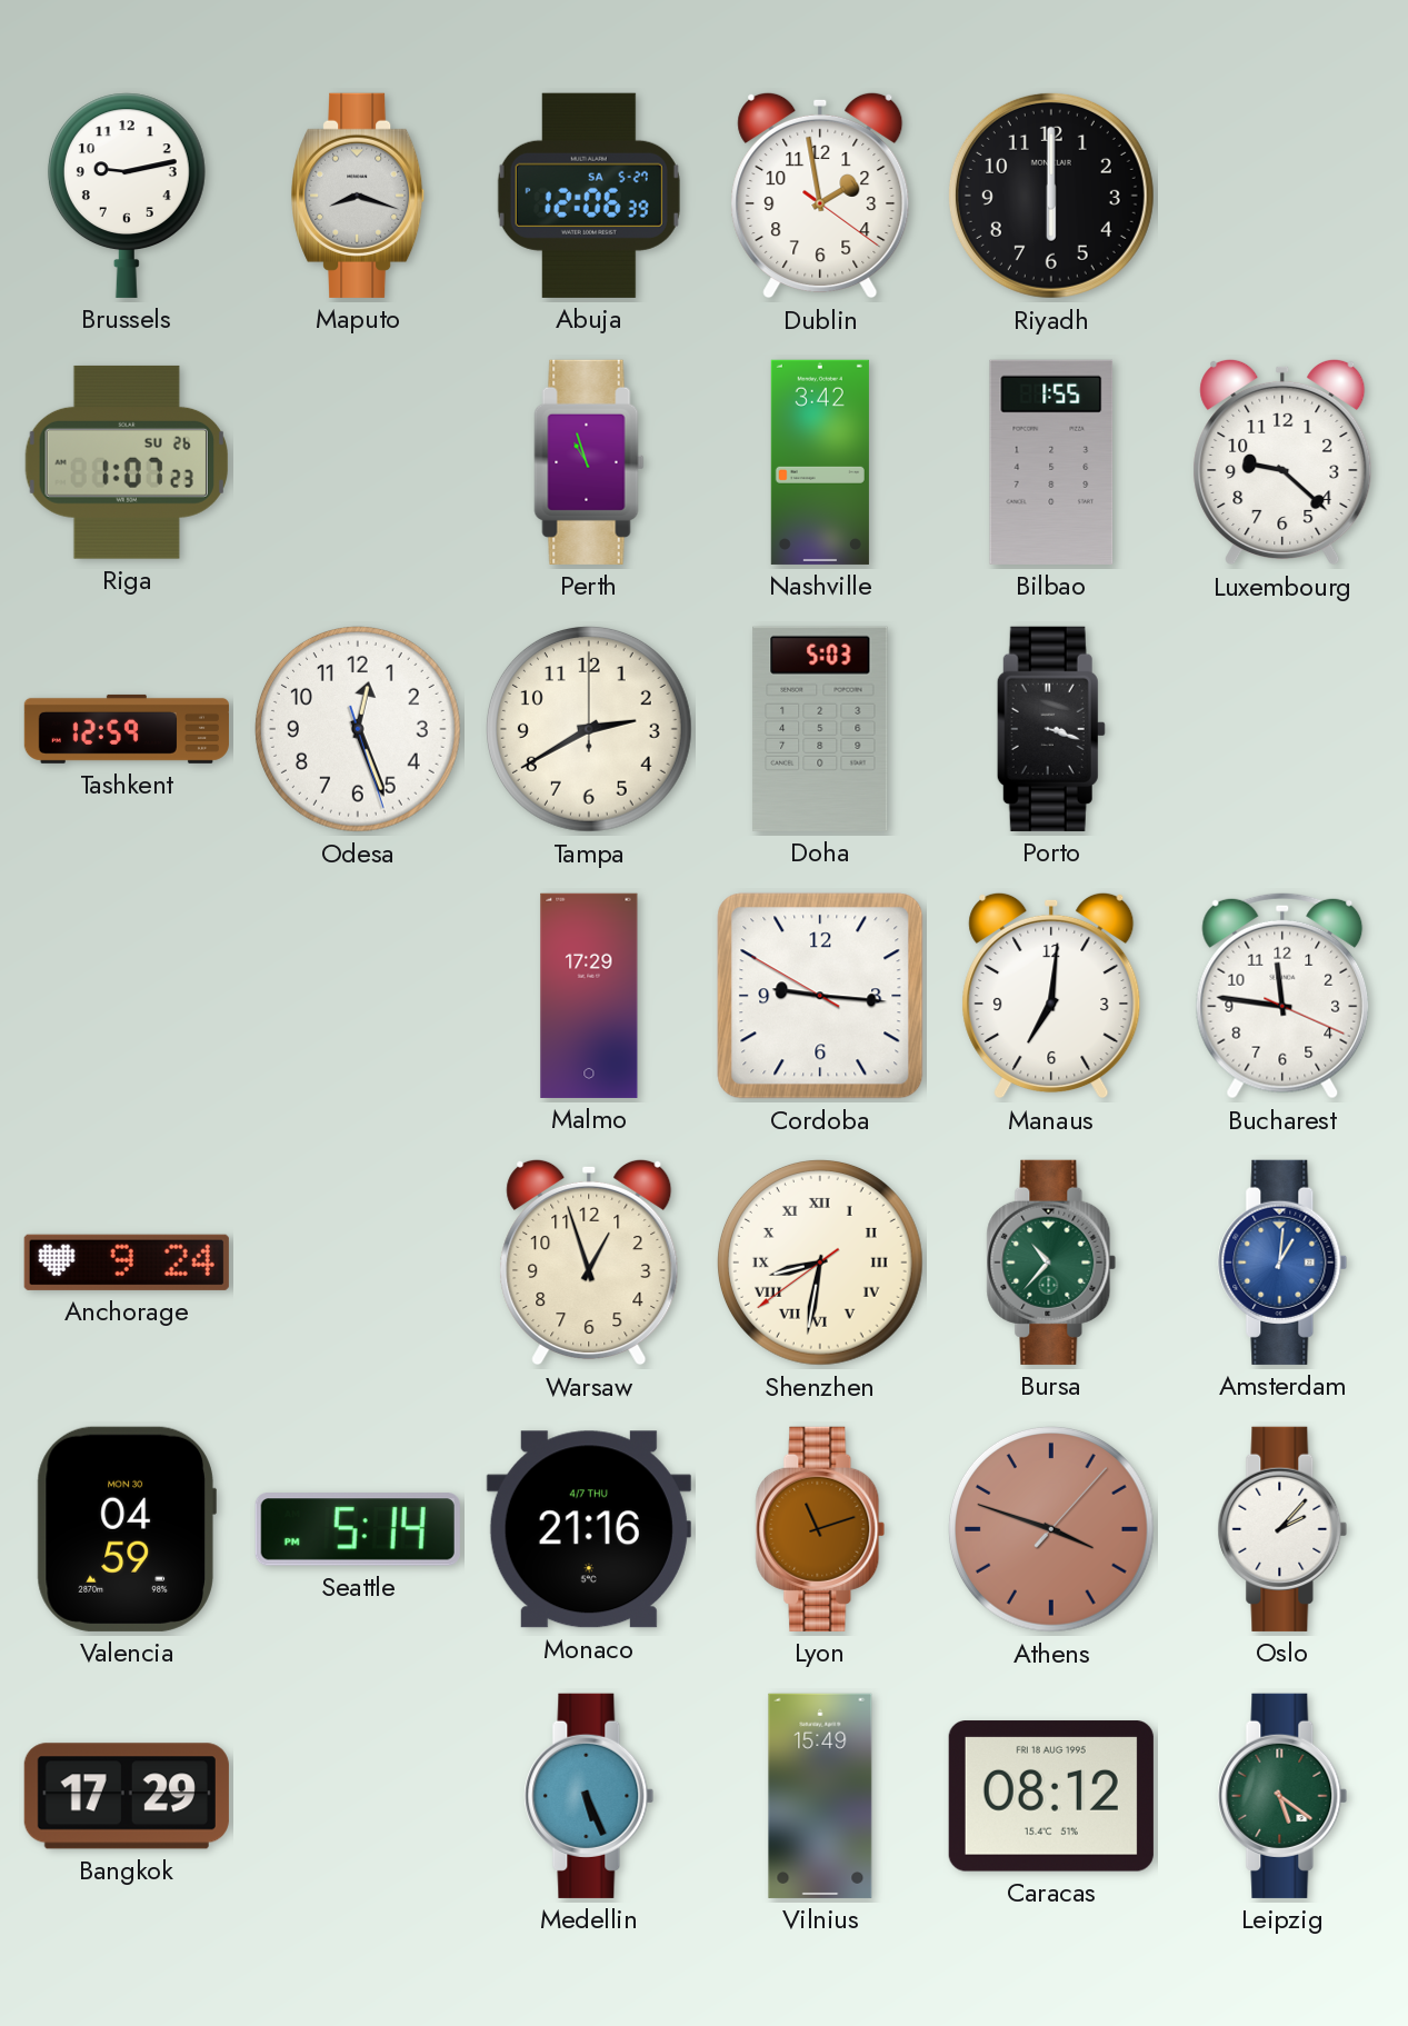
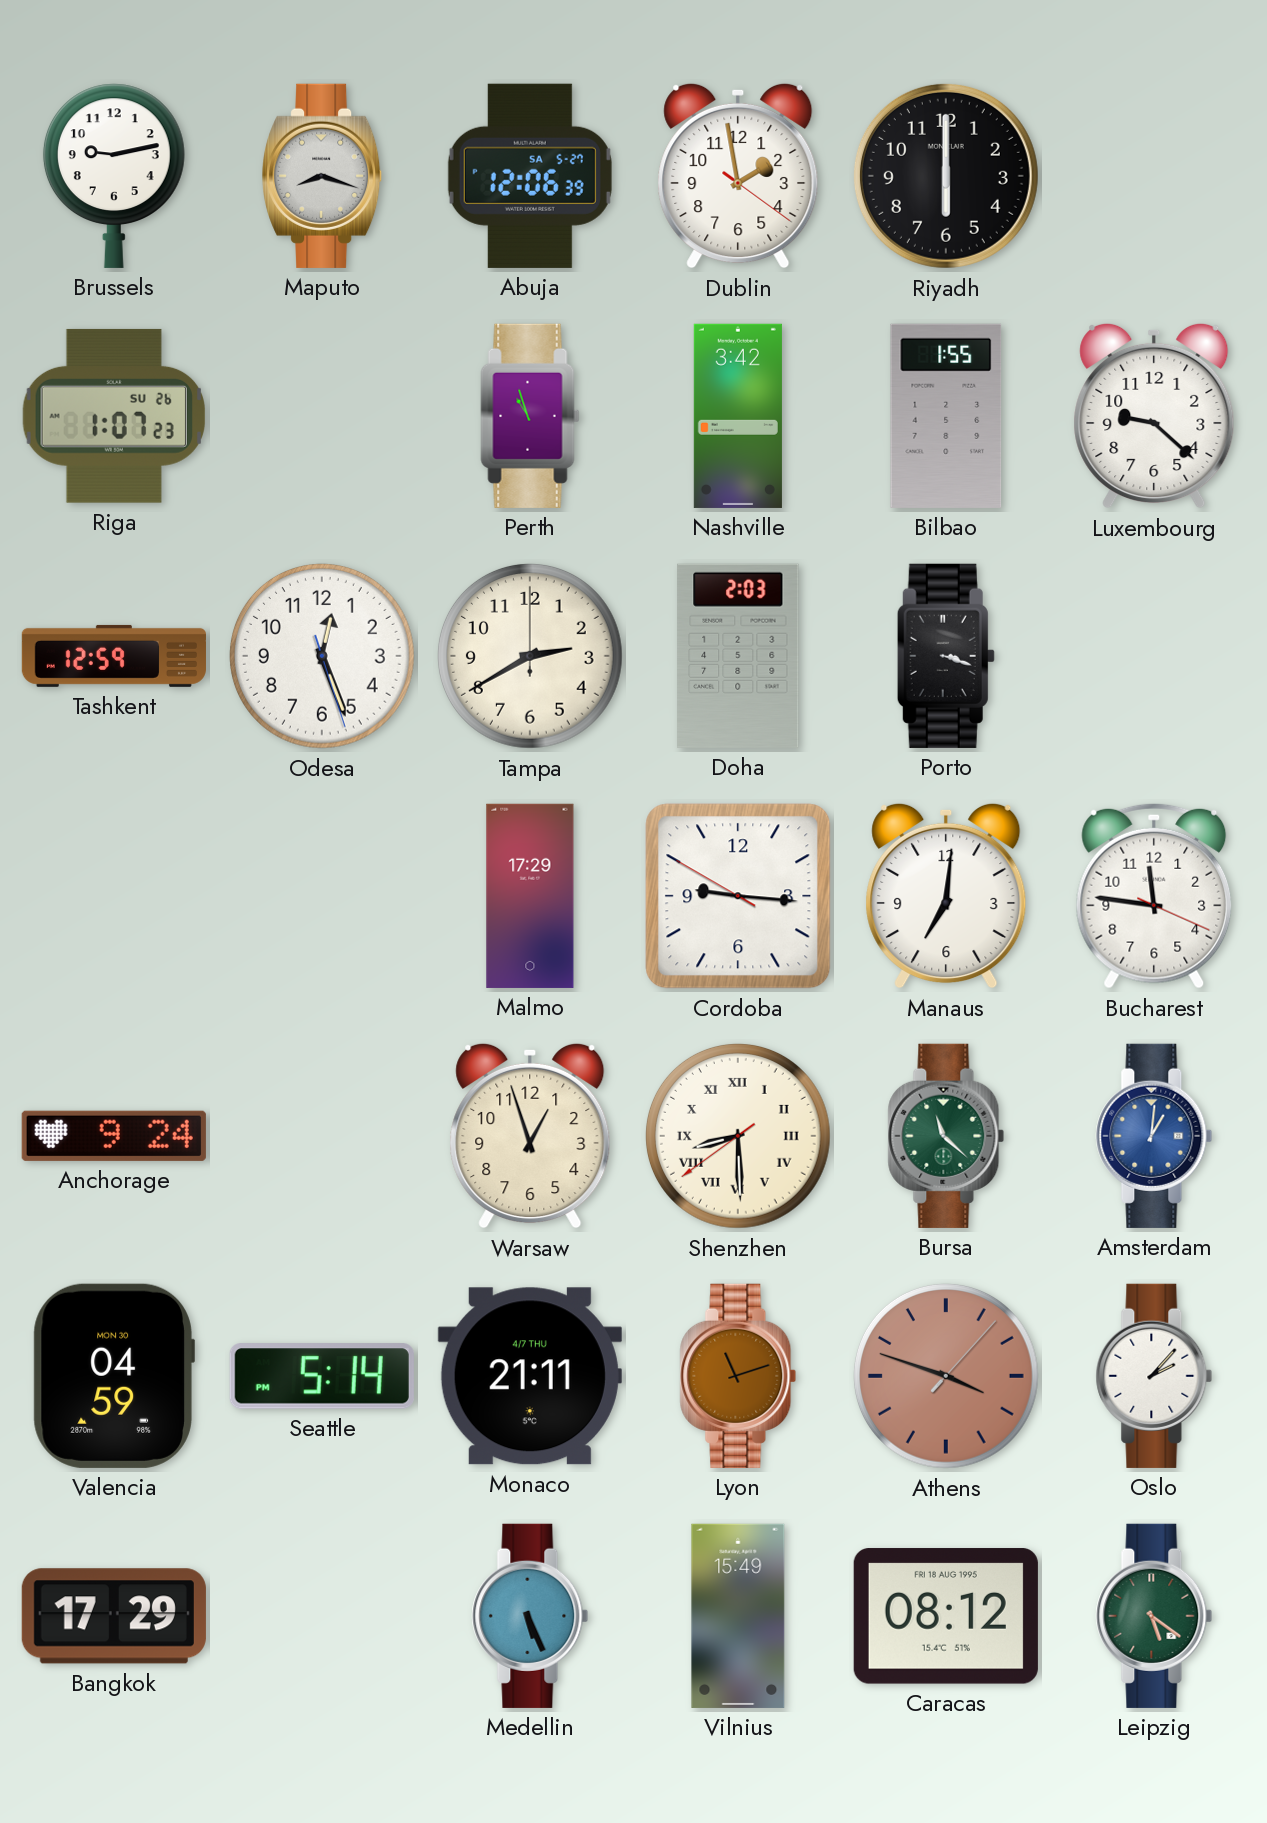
Doha: 5:03 -> 2:03
Shenzhen: 8:31 -> 8:29
Bursa: 10:37 -> 11:22
Monaco: 21:16 -> 21:11
